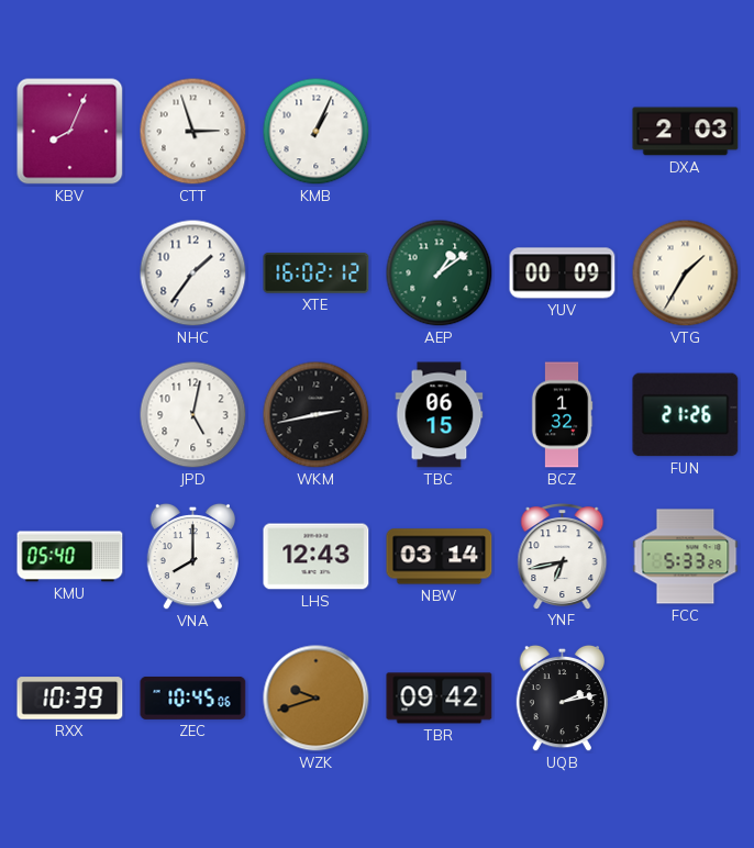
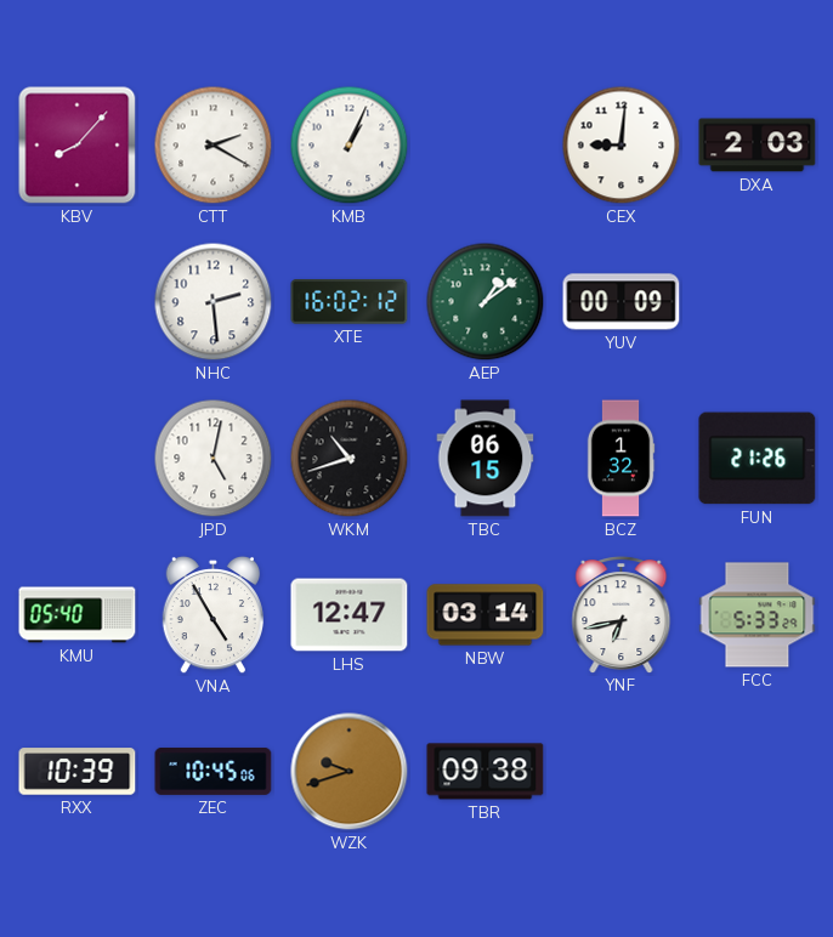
KBV: 8:04 -> 8:07
CTT: 2:57 -> 2:20
CEX: none -> 9:01
NHC: 1:36 -> 2:29
VTG: 1:35 -> none
WKM: 2:43 -> 10:42
VNA: 8:00 -> 4:55
LHS: 12:43 -> 12:47
TBR: 09:42 -> 09:38
UQB: 2:13 -> none
